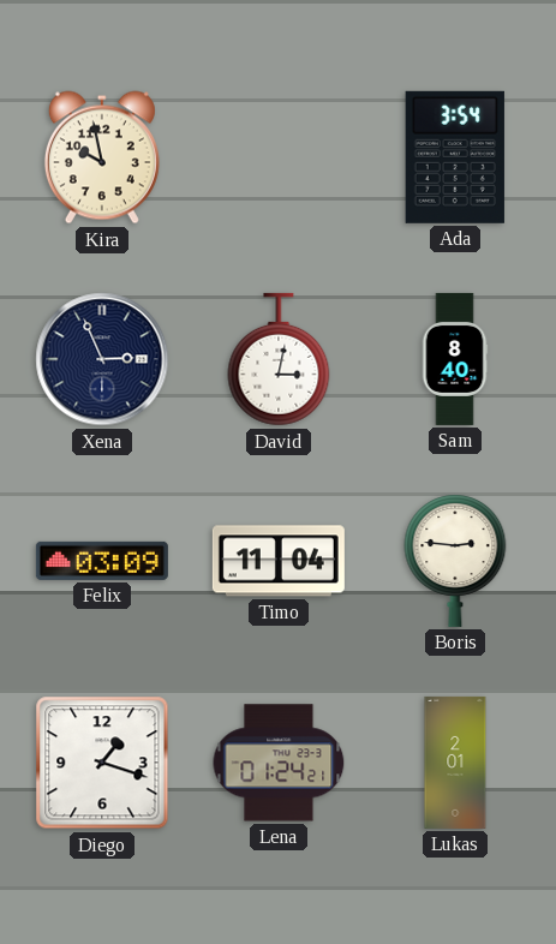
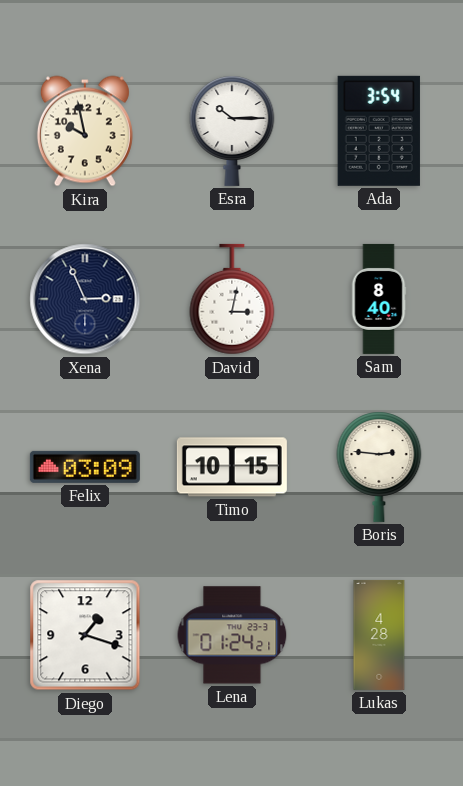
Esra: none -> 10:15
Timo: 11:04 -> 10:15
Lukas: 2:01 -> 4:28
